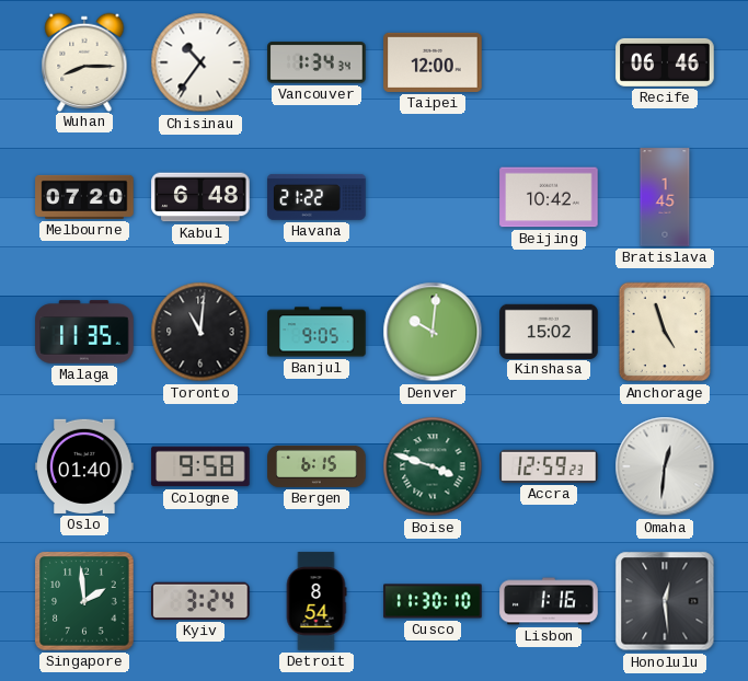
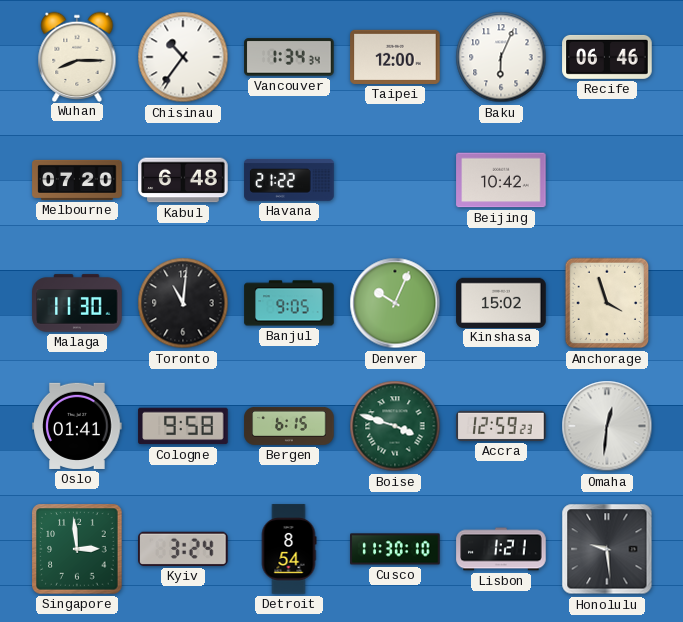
Baku: none -> 6:04
Bratislava: 1:45 -> none
Malaga: 11:35 -> 11:30
Denver: 10:01 -> 10:04
Anchorage: 4:57 -> 3:57
Oslo: 01:40 -> 01:41
Singapore: 1:59 -> 2:59
Lisbon: 1:16 -> 1:21
Honolulu: 12:29 -> 9:29
